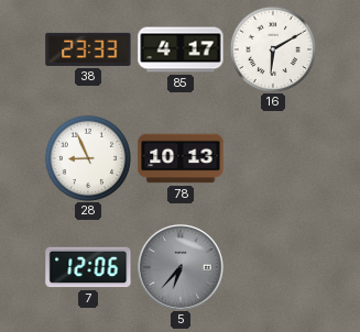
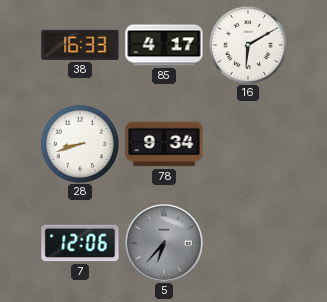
38: 23:33 -> 16:33
28: 8:56 -> 8:42
78: 10:13 -> 9:34
